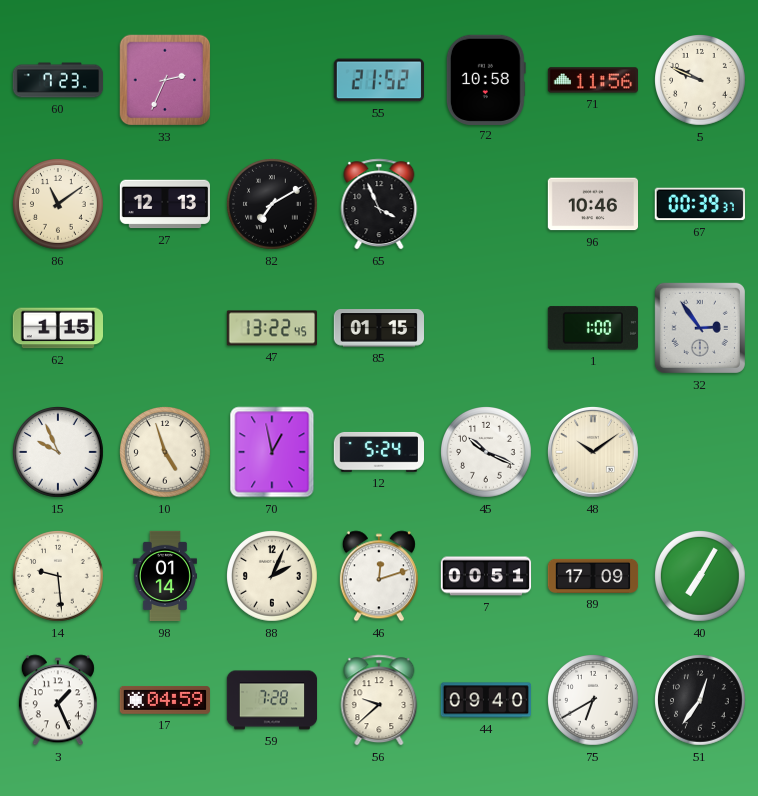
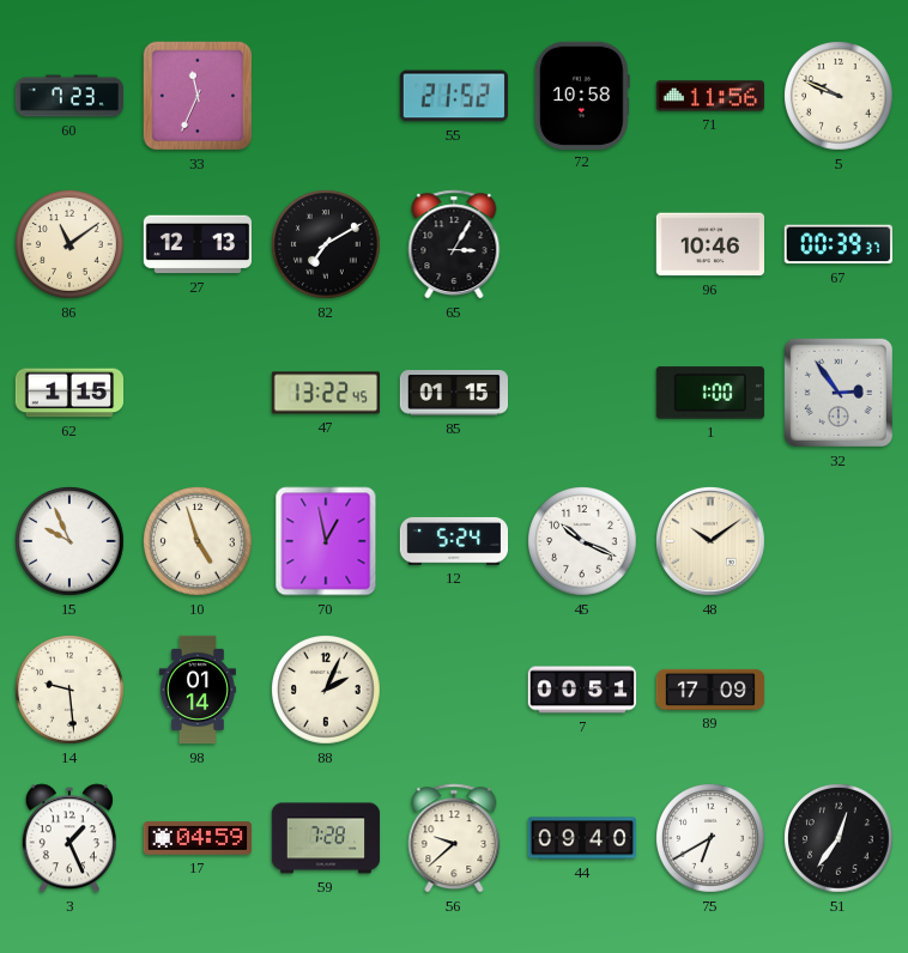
33: 2:34 -> 11:34
65: 3:56 -> 3:05
46: 12:12 -> none
40: 7:05 -> none
